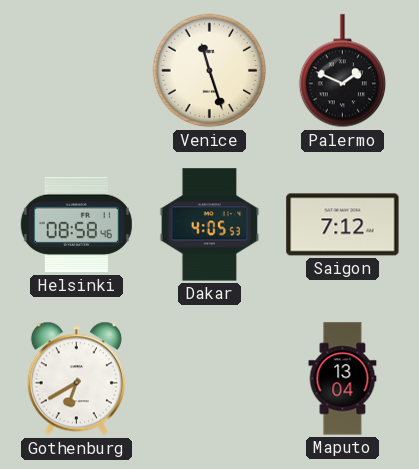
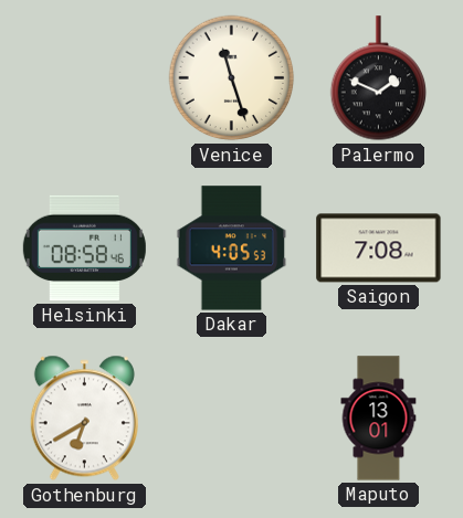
Saigon: 7:12 -> 7:08
Maputo: 13:04 -> 13:01
